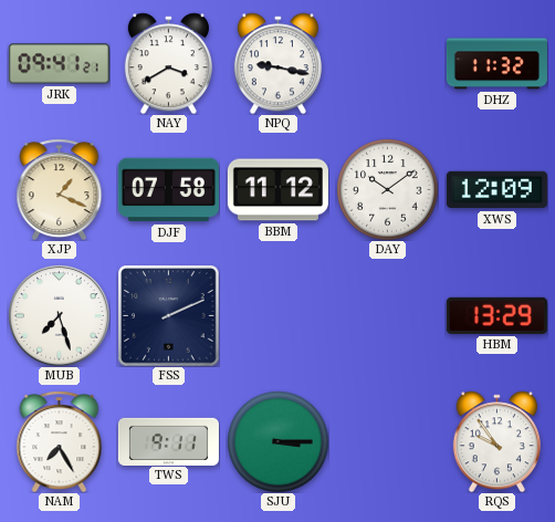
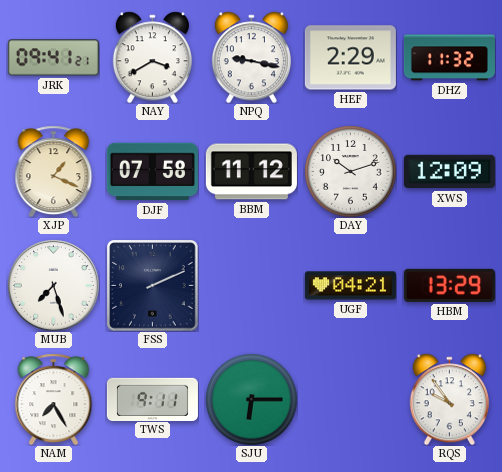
HEF: none -> 2:29
DAY: 10:09 -> 10:12
UGF: none -> 04:21
SJU: 3:15 -> 6:15
